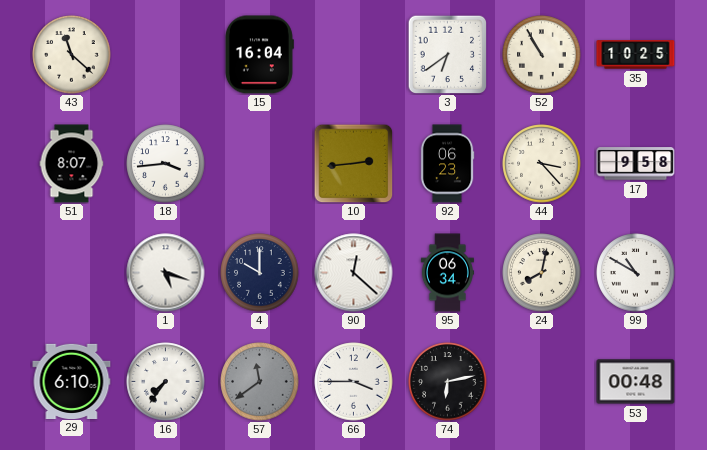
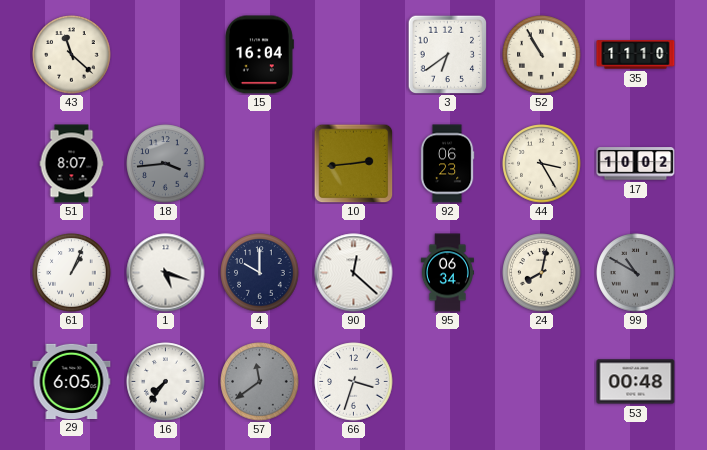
35: 10:25 -> 11:10
18 dial: white -> grey
44: 3:23 -> 3:25
17: 9:58 -> 10:02
61: none -> 1:04
99 dial: white -> grey
29: 6:10 -> 6:05
66: 3:45 -> 3:33
74: 6:13 -> none
